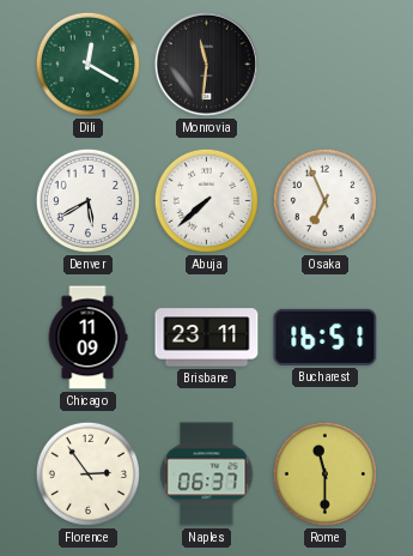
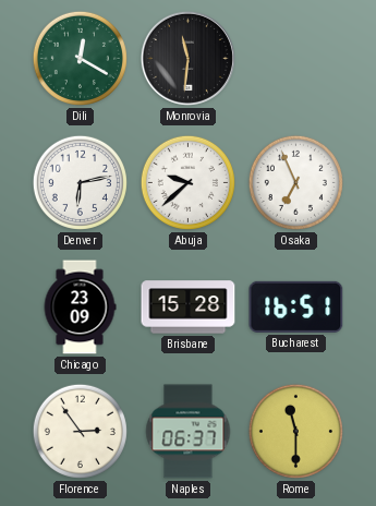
Denver: 5:40 -> 6:13
Abuja: 7:38 -> 9:38
Chicago: 11:09 -> 23:09
Brisbane: 23:11 -> 15:28
